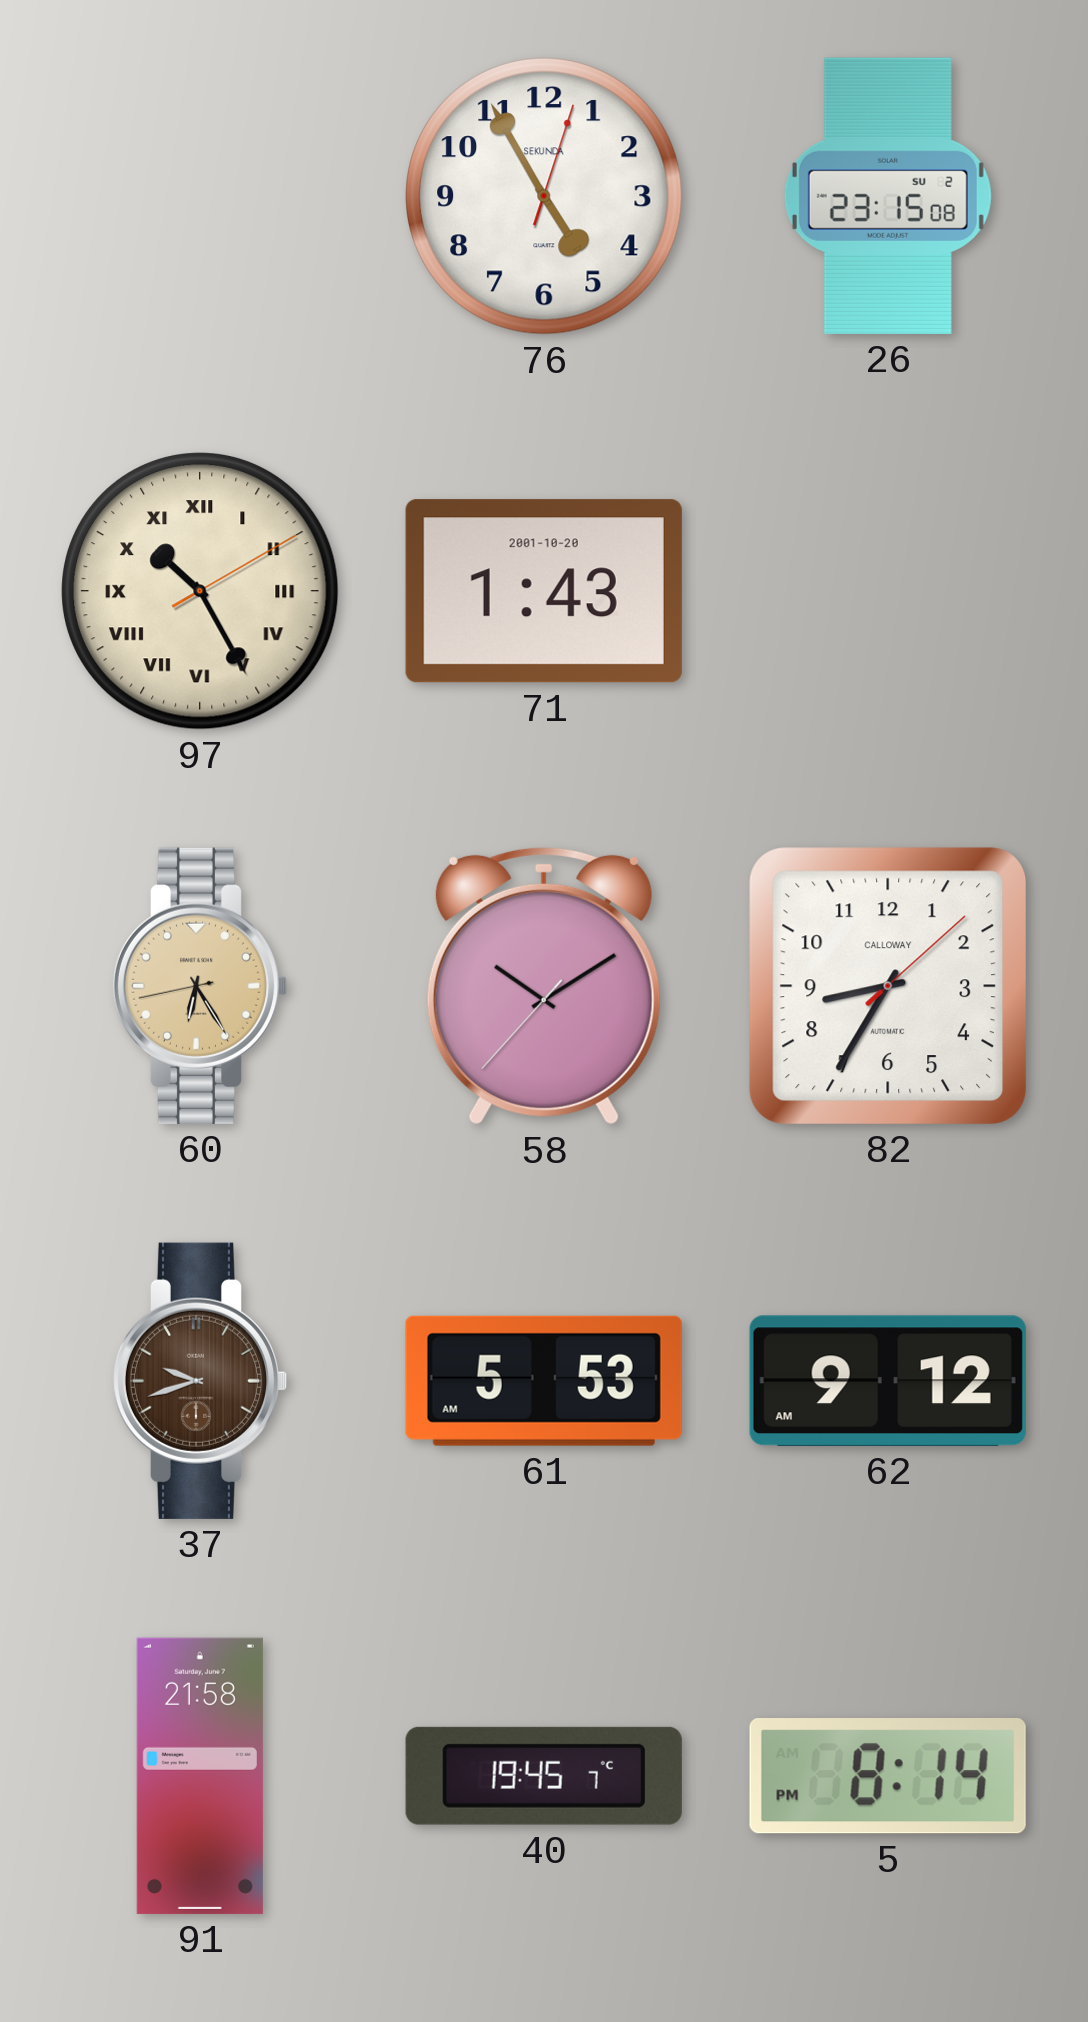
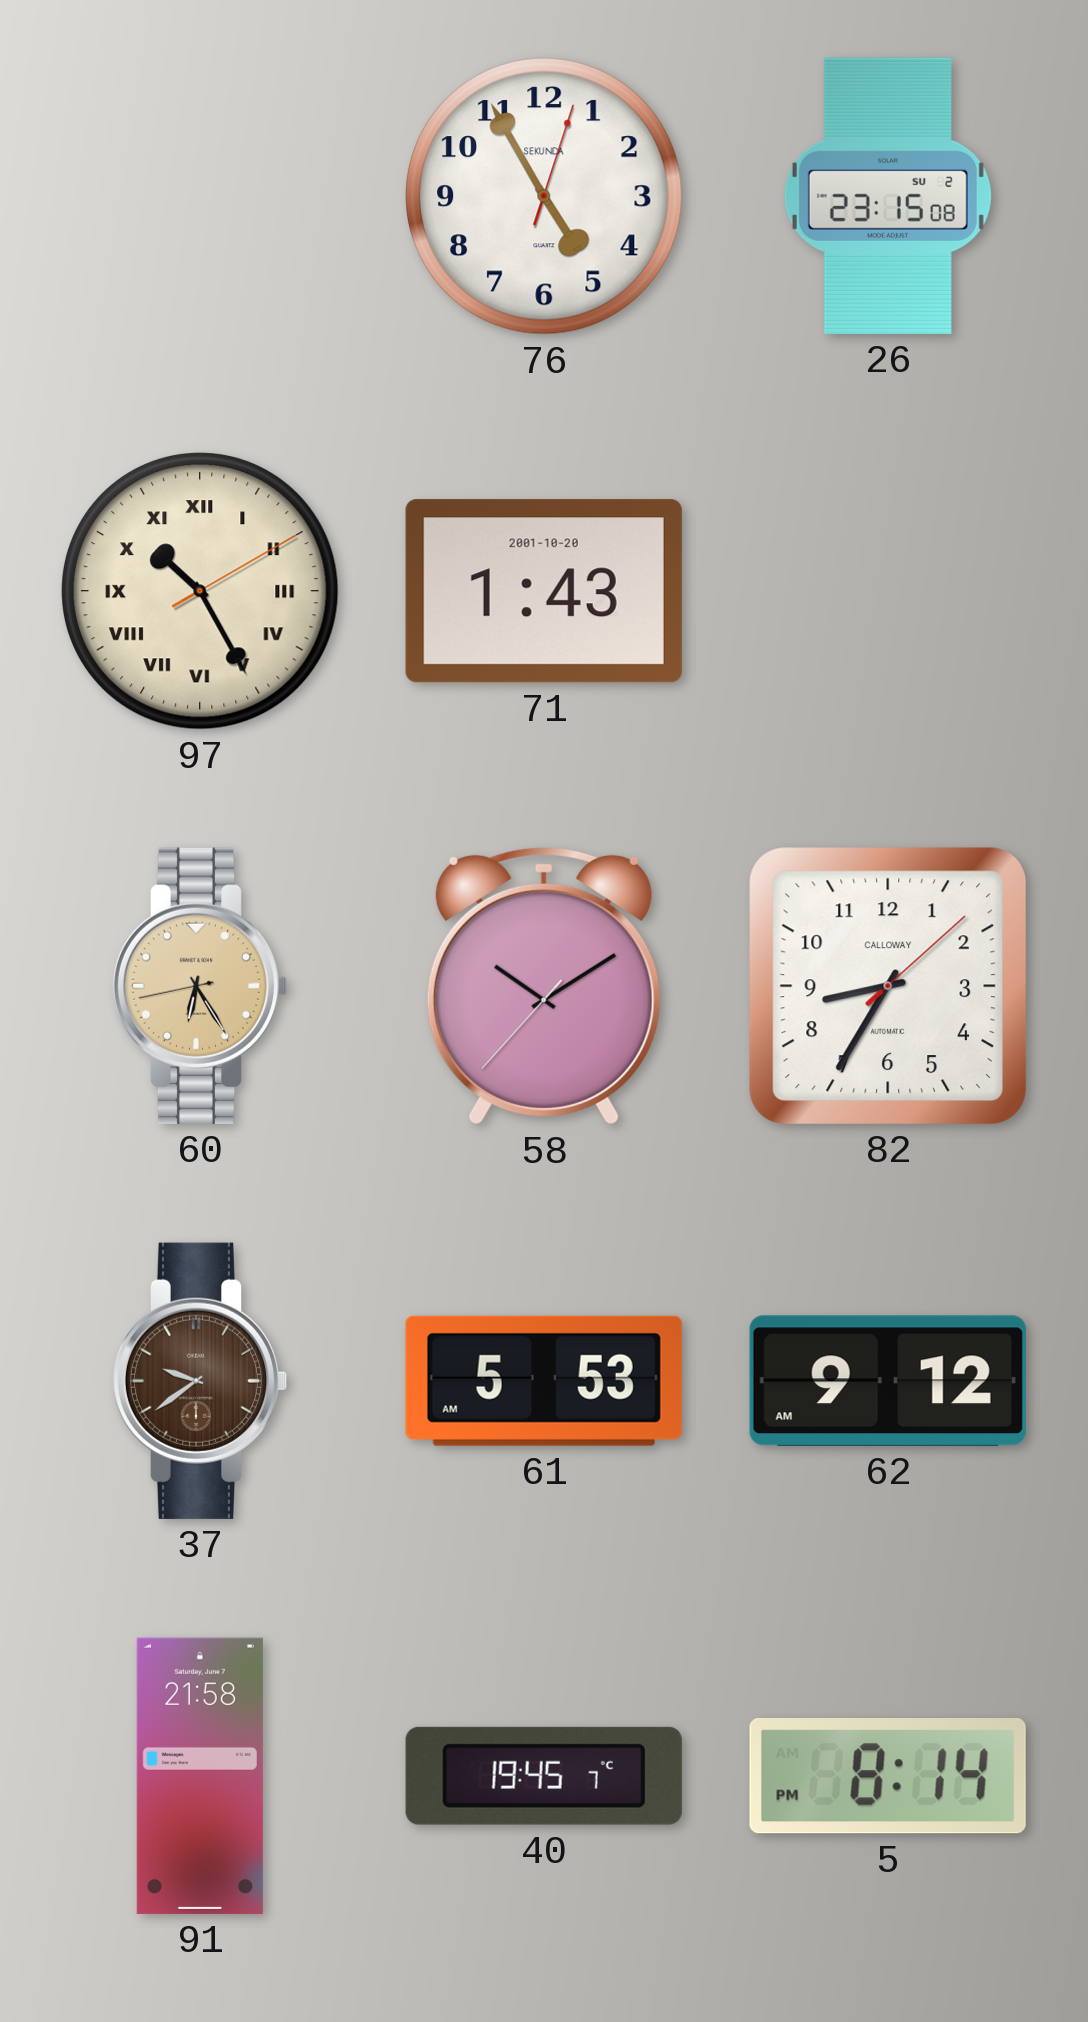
37: 9:42 -> 9:39
